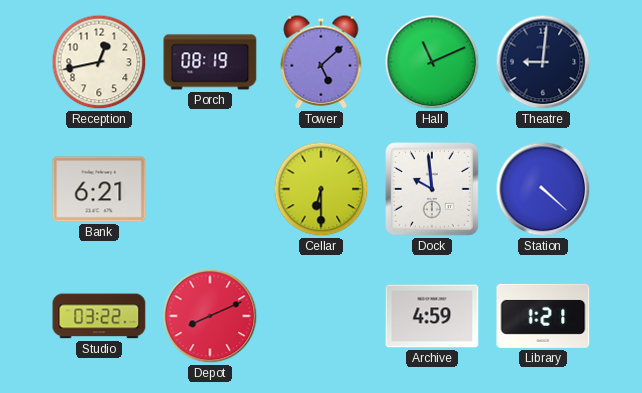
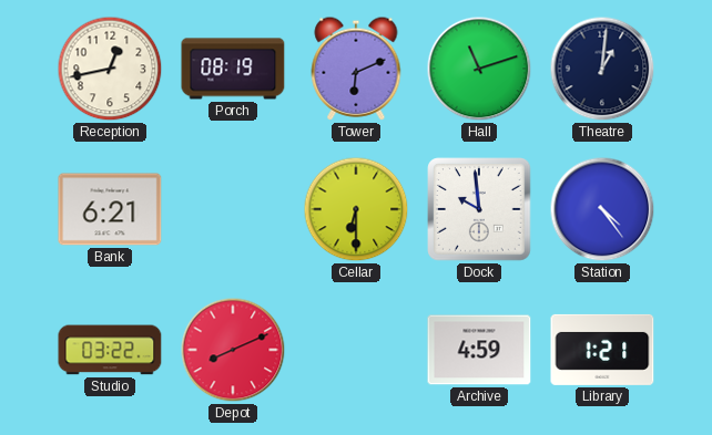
Tower: 5:08 -> 6:11
Hall: 11:11 -> 11:12
Theatre: 9:01 -> 1:01
Station: 4:22 -> 4:24
